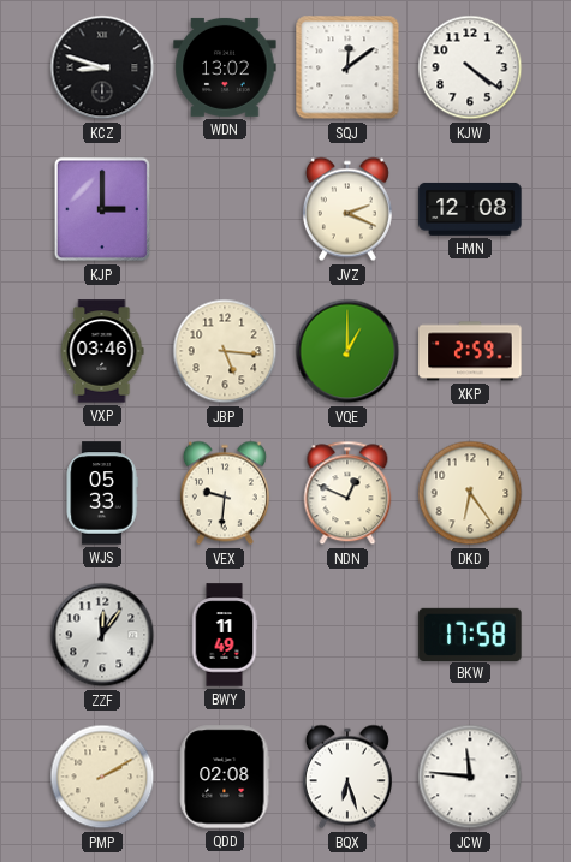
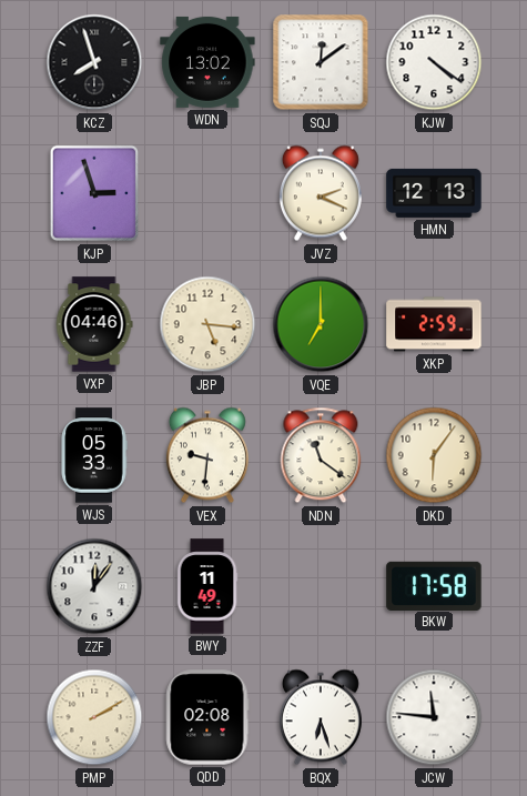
KCZ: 8:48 -> 7:57
KJP: 3:00 -> 2:57
HMN: 12:08 -> 12:13
VXP: 03:46 -> 04:46
VQE: 1:00 -> 7:00
NDN: 12:49 -> 11:21
DKD: 6:24 -> 6:06
